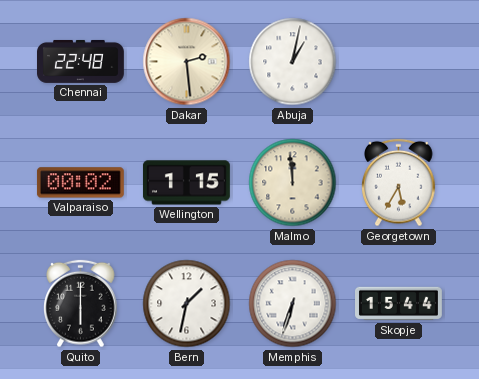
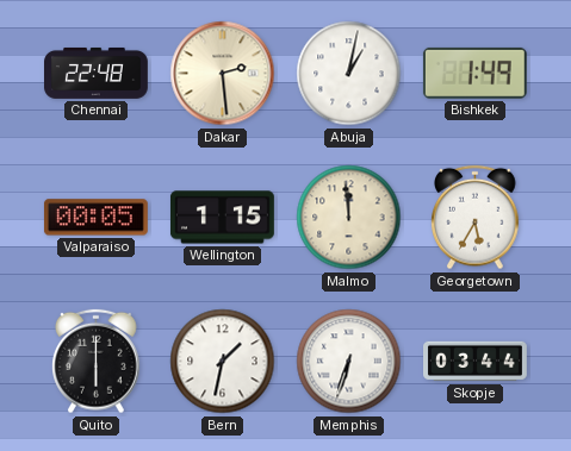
Bishkek: none -> 1:49
Valparaiso: 00:02 -> 00:05
Skopje: 15:44 -> 03:44
